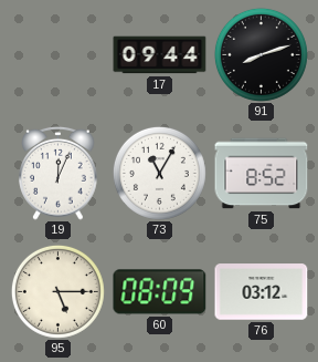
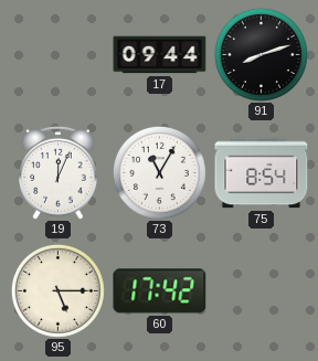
75: 8:52 -> 8:54
60: 08:09 -> 17:42
76: 03:12 -> none
